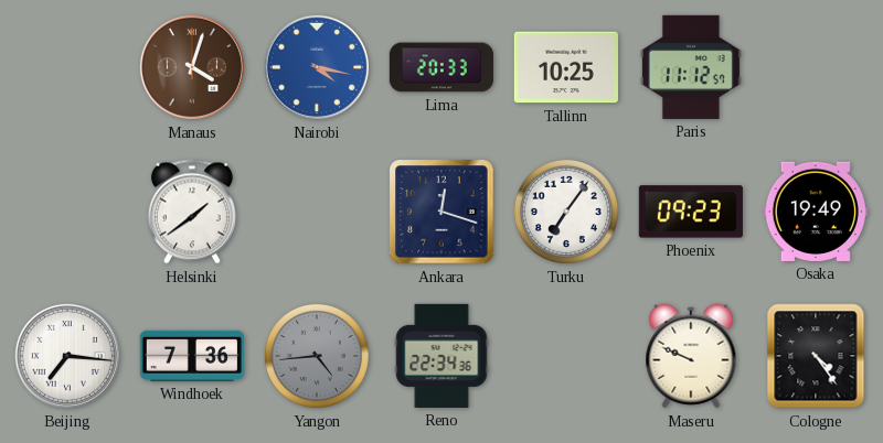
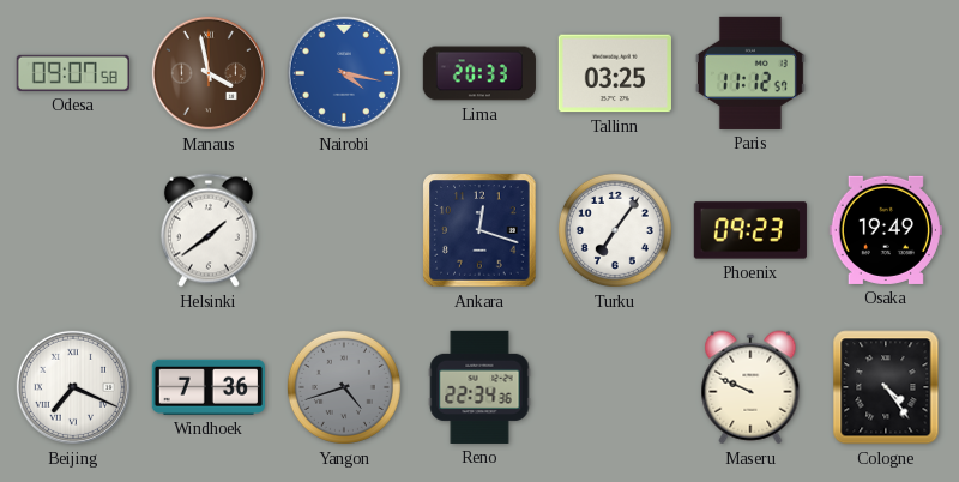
Odesa: none -> 09:07
Manaus: 4:03 -> 3:58
Tallinn: 10:25 -> 03:25
Beijing: 7:16 -> 7:19
Yangon: 4:44 -> 4:42
